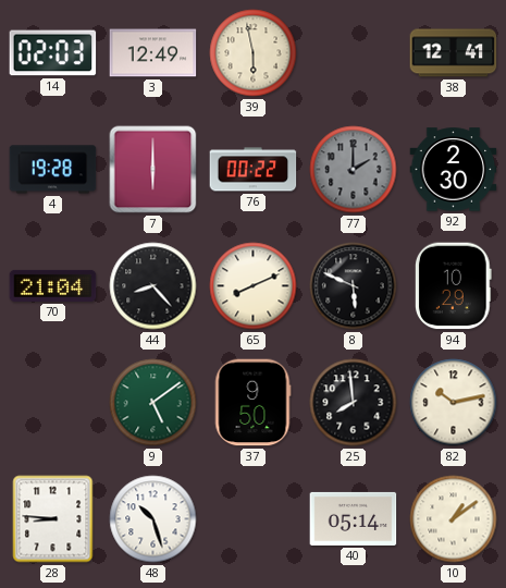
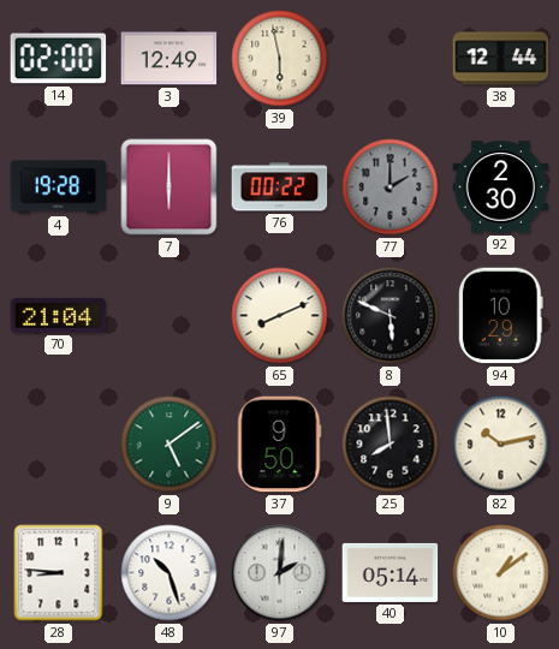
14: 02:03 -> 02:00
38: 12:41 -> 12:44
44: 8:23 -> none
97: none -> 2:01
